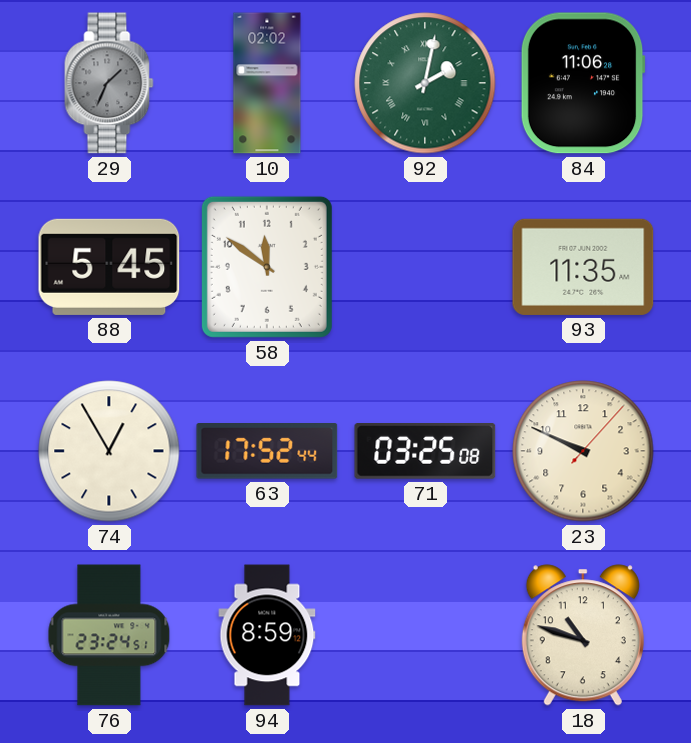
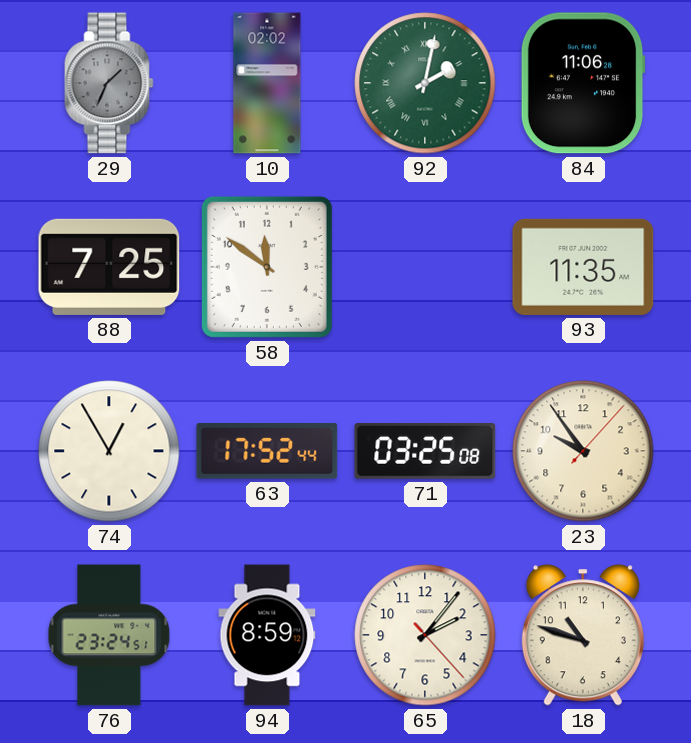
88: 5:45 -> 7:25
23: 9:49 -> 9:54
65: none -> 2:06
